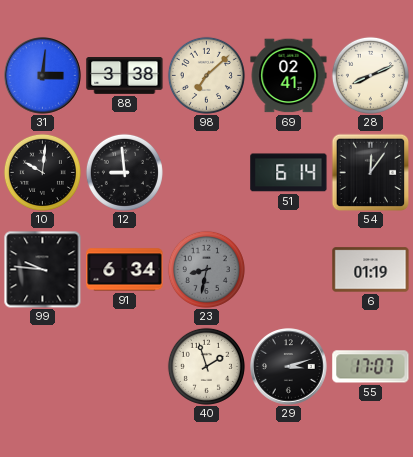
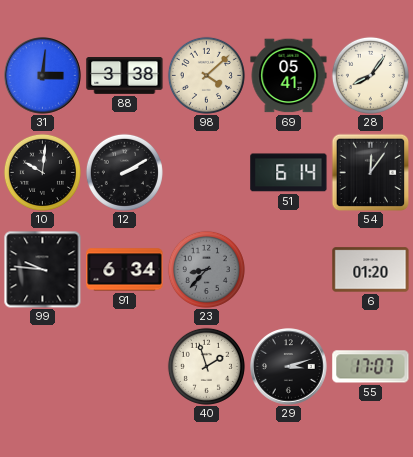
98: 7:08 -> 4:08
69: 02:41 -> 05:41
28: 8:11 -> 8:06
12: 8:59 -> 2:10
23: 8:32 -> 8:37
6: 01:19 -> 01:20
